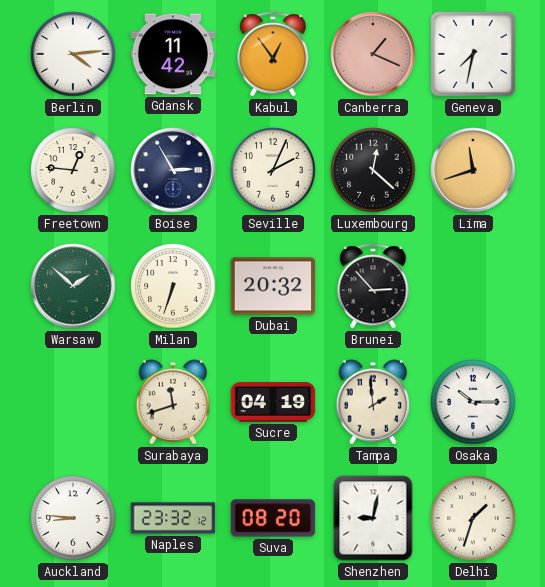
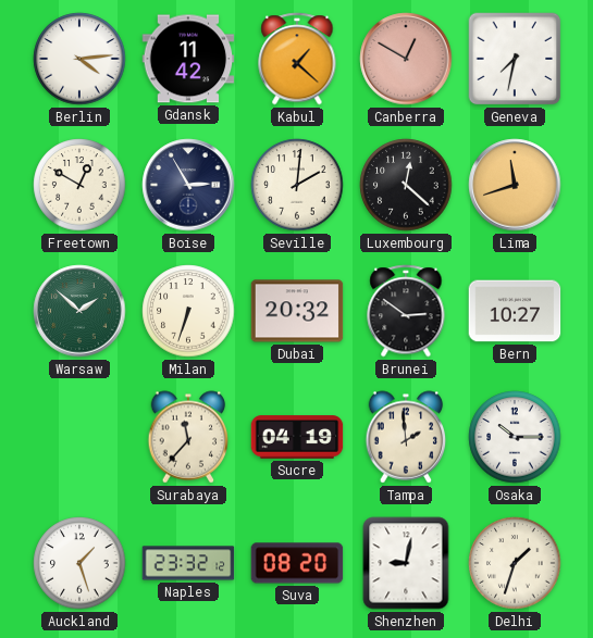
Kabul: 12:54 -> 1:22
Canberra: 1:19 -> 12:50
Freetown: 12:46 -> 12:50
Seville: 2:04 -> 2:01
Brunei: 2:53 -> 2:51
Bern: none -> 10:27
Surabaya: 11:42 -> 11:37
Auckland: 8:46 -> 1:27
